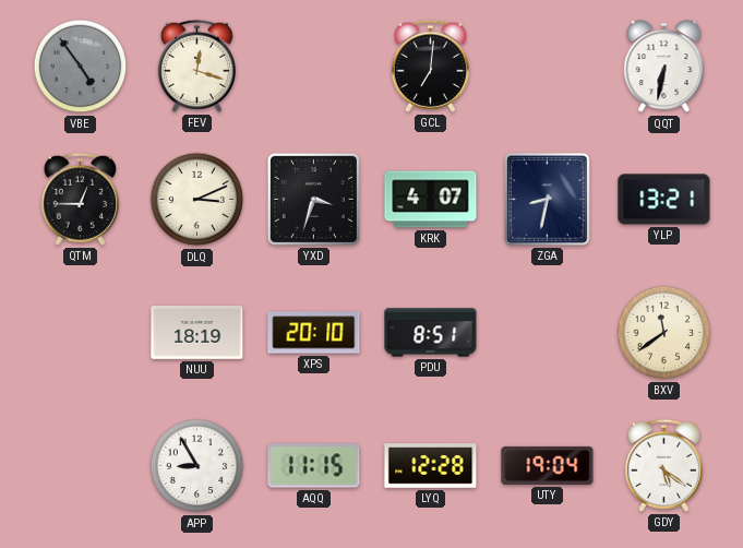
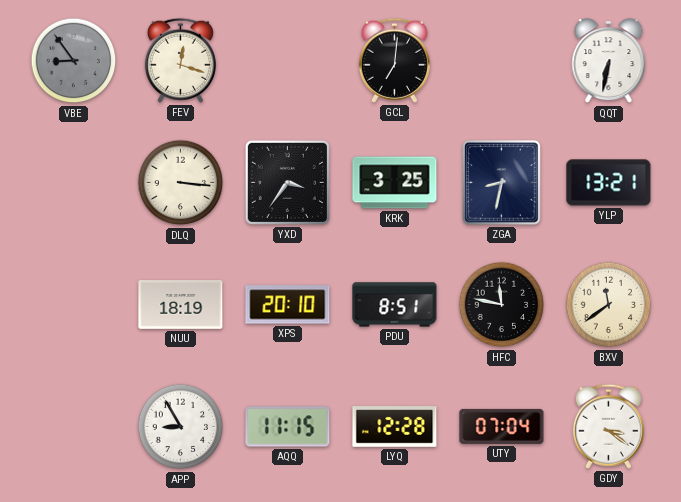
VBE: 4:54 -> 8:54
QTM: 12:45 -> none
DLQ: 3:11 -> 3:16
YXD: 3:33 -> 3:36
KRK: 4:07 -> 3:25
HFC: none -> 11:47
UTY: 19:04 -> 07:04
GDY: 5:21 -> 3:21
